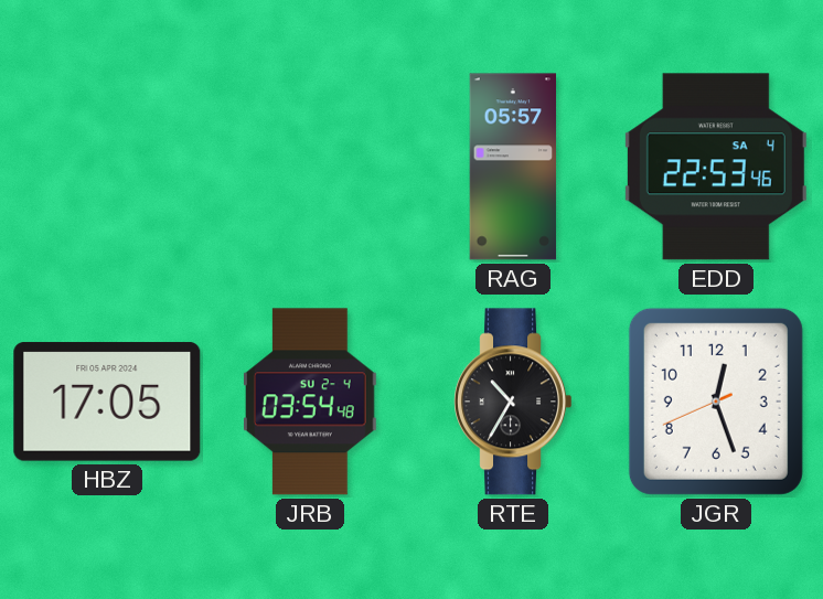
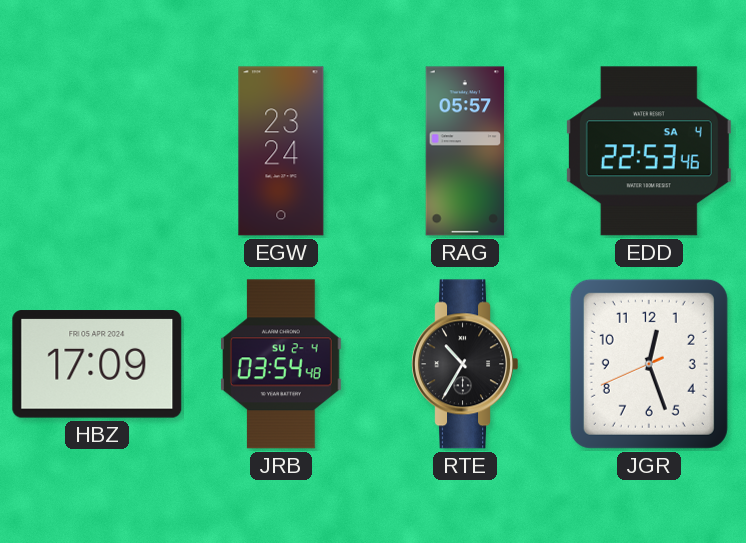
EGW: none -> 23:24
HBZ: 17:05 -> 17:09
